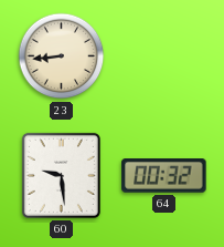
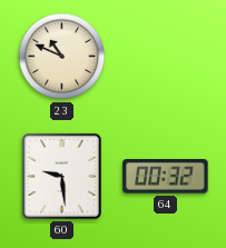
23: 8:44 -> 10:49
